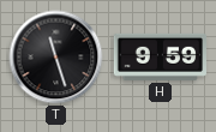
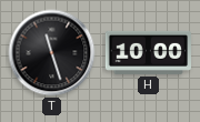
H: 9:59 -> 10:00
